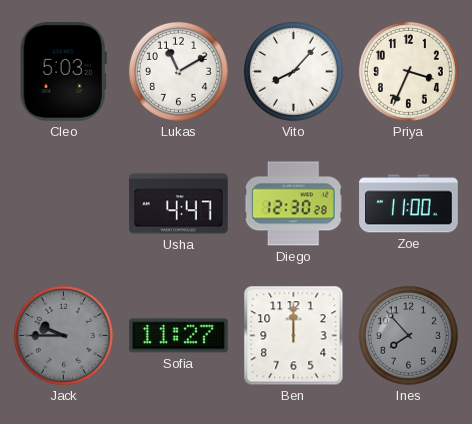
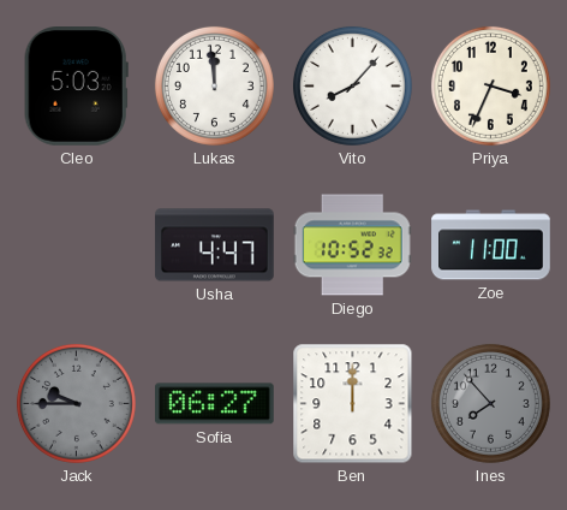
Lukas: 11:10 -> 11:59
Diego: 12:30 -> 10:52
Sofia: 11:27 -> 06:27
